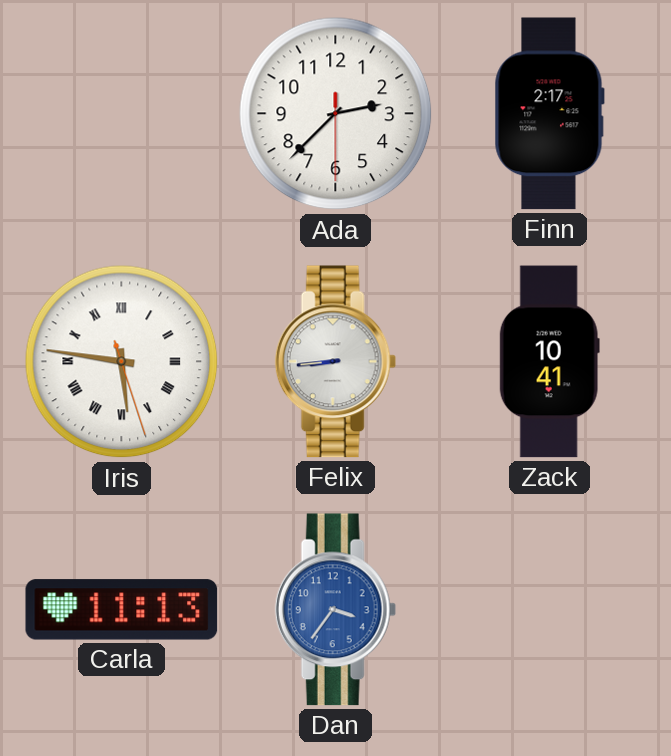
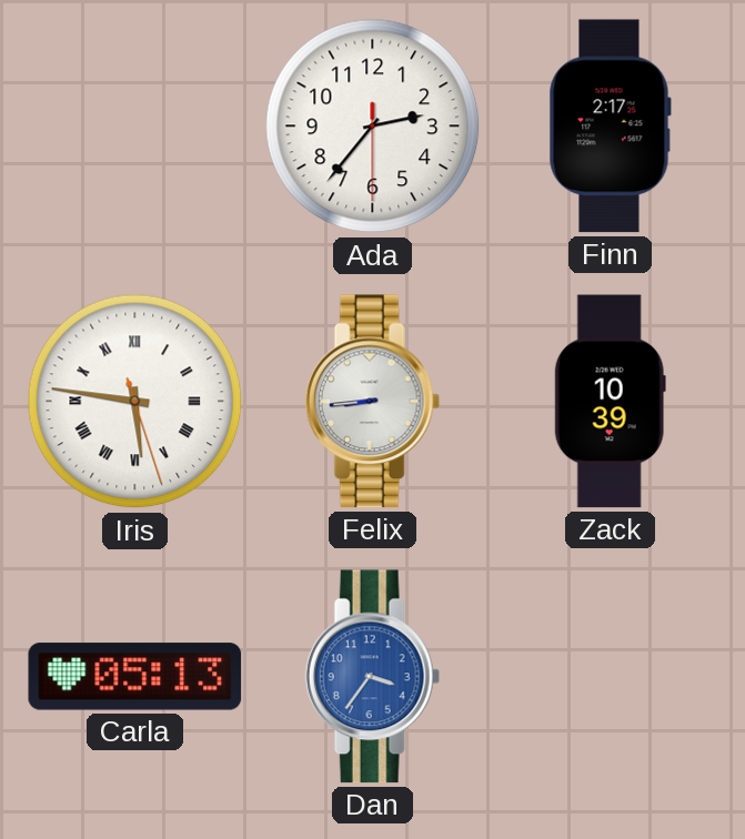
Ada: 2:37 -> 2:36
Zack: 10:41 -> 10:39
Carla: 11:13 -> 05:13
